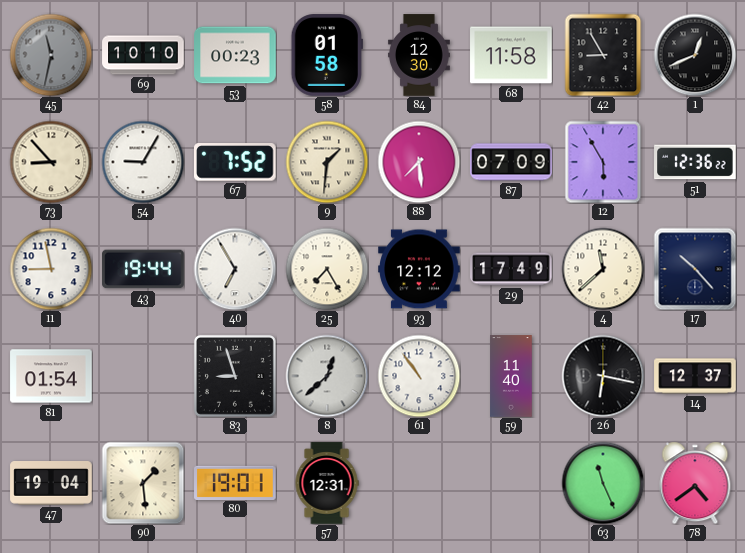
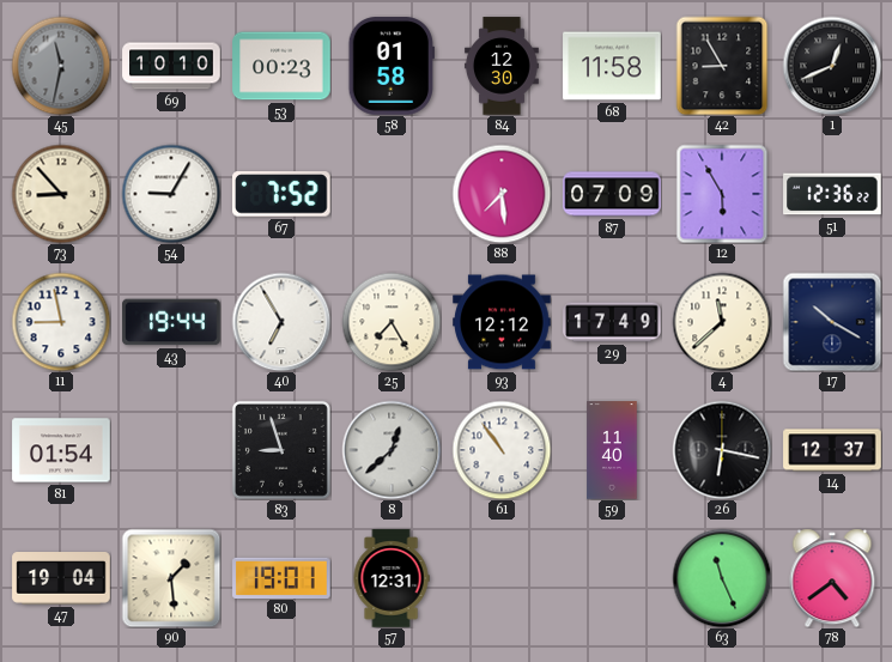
9: 1:31 -> none
17: 10:23 -> 10:20
